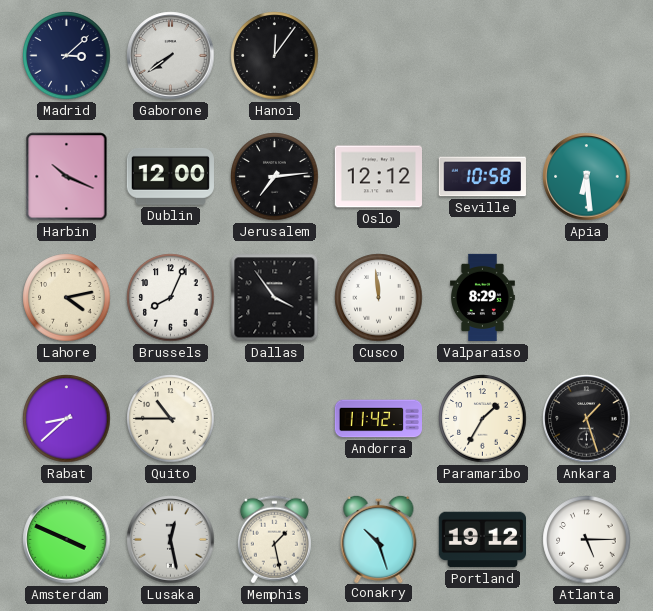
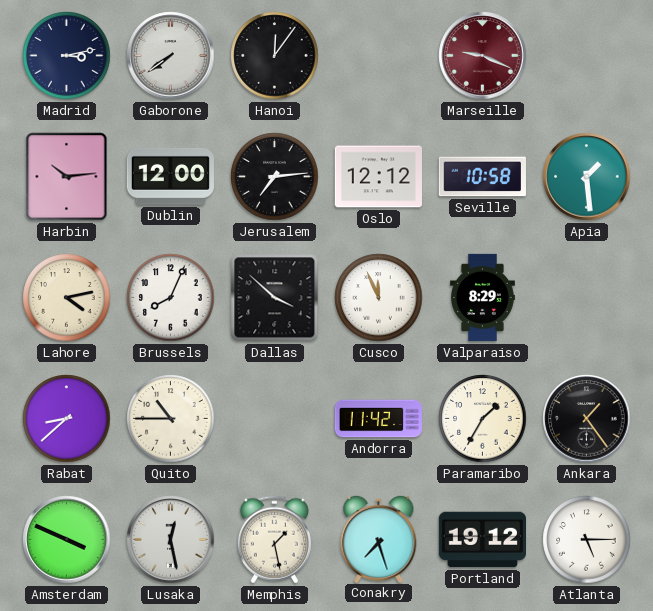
Madrid: 3:08 -> 3:13
Marseille: none -> 9:19
Harbin: 10:19 -> 10:14
Apia: 6:29 -> 1:29
Dallas: 3:54 -> 3:52
Cusco: 11:59 -> 11:56
Ankara: 1:27 -> 1:24
Conakry: 10:27 -> 7:27
